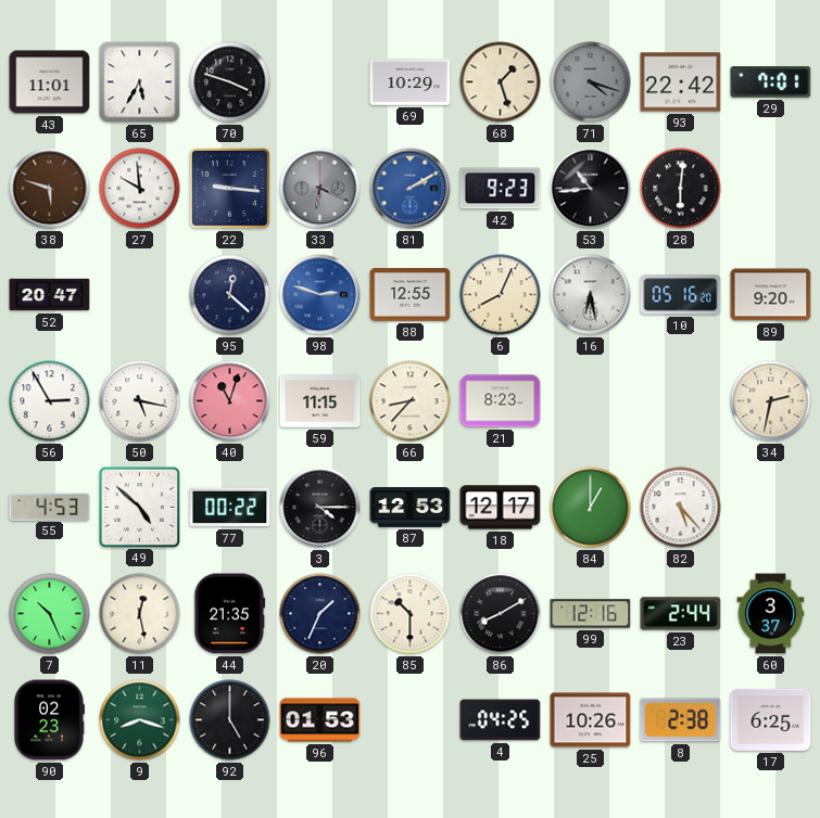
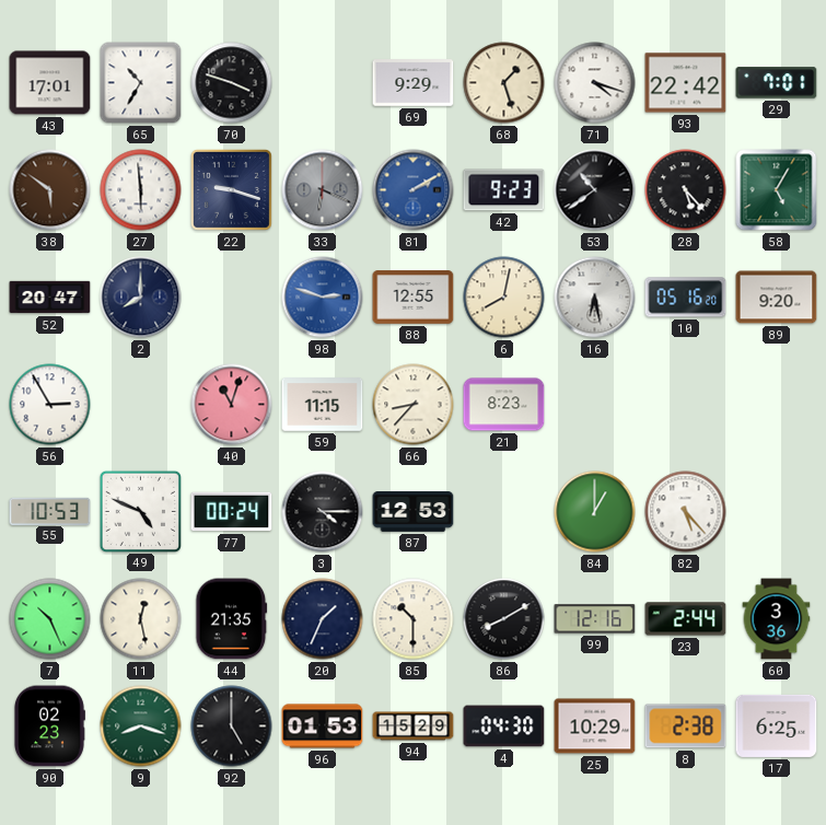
43: 11:01 -> 17:01
65: 5:35 -> 10:35
69: 10:29 -> 9:29
71 dial: grey -> white
38: 5:48 -> 5:51
27: 9:59 -> 5:59
22: 9:16 -> 9:18
53: 10:44 -> 10:39
28: 6:01 -> 5:23
58: none -> 5:05
2: none -> 8:00
95: 12:22 -> none
6: 8:04 -> 8:02
50: 5:17 -> none
34: 2:32 -> none
55: 4:53 -> 10:53
49: 4:52 -> 4:49
77: 00:22 -> 00:24
18: 12:17 -> none
60: 3:37 -> 3:36
94: none -> 15:29
4: 04:25 -> 04:30
25: 10:26 -> 10:29
